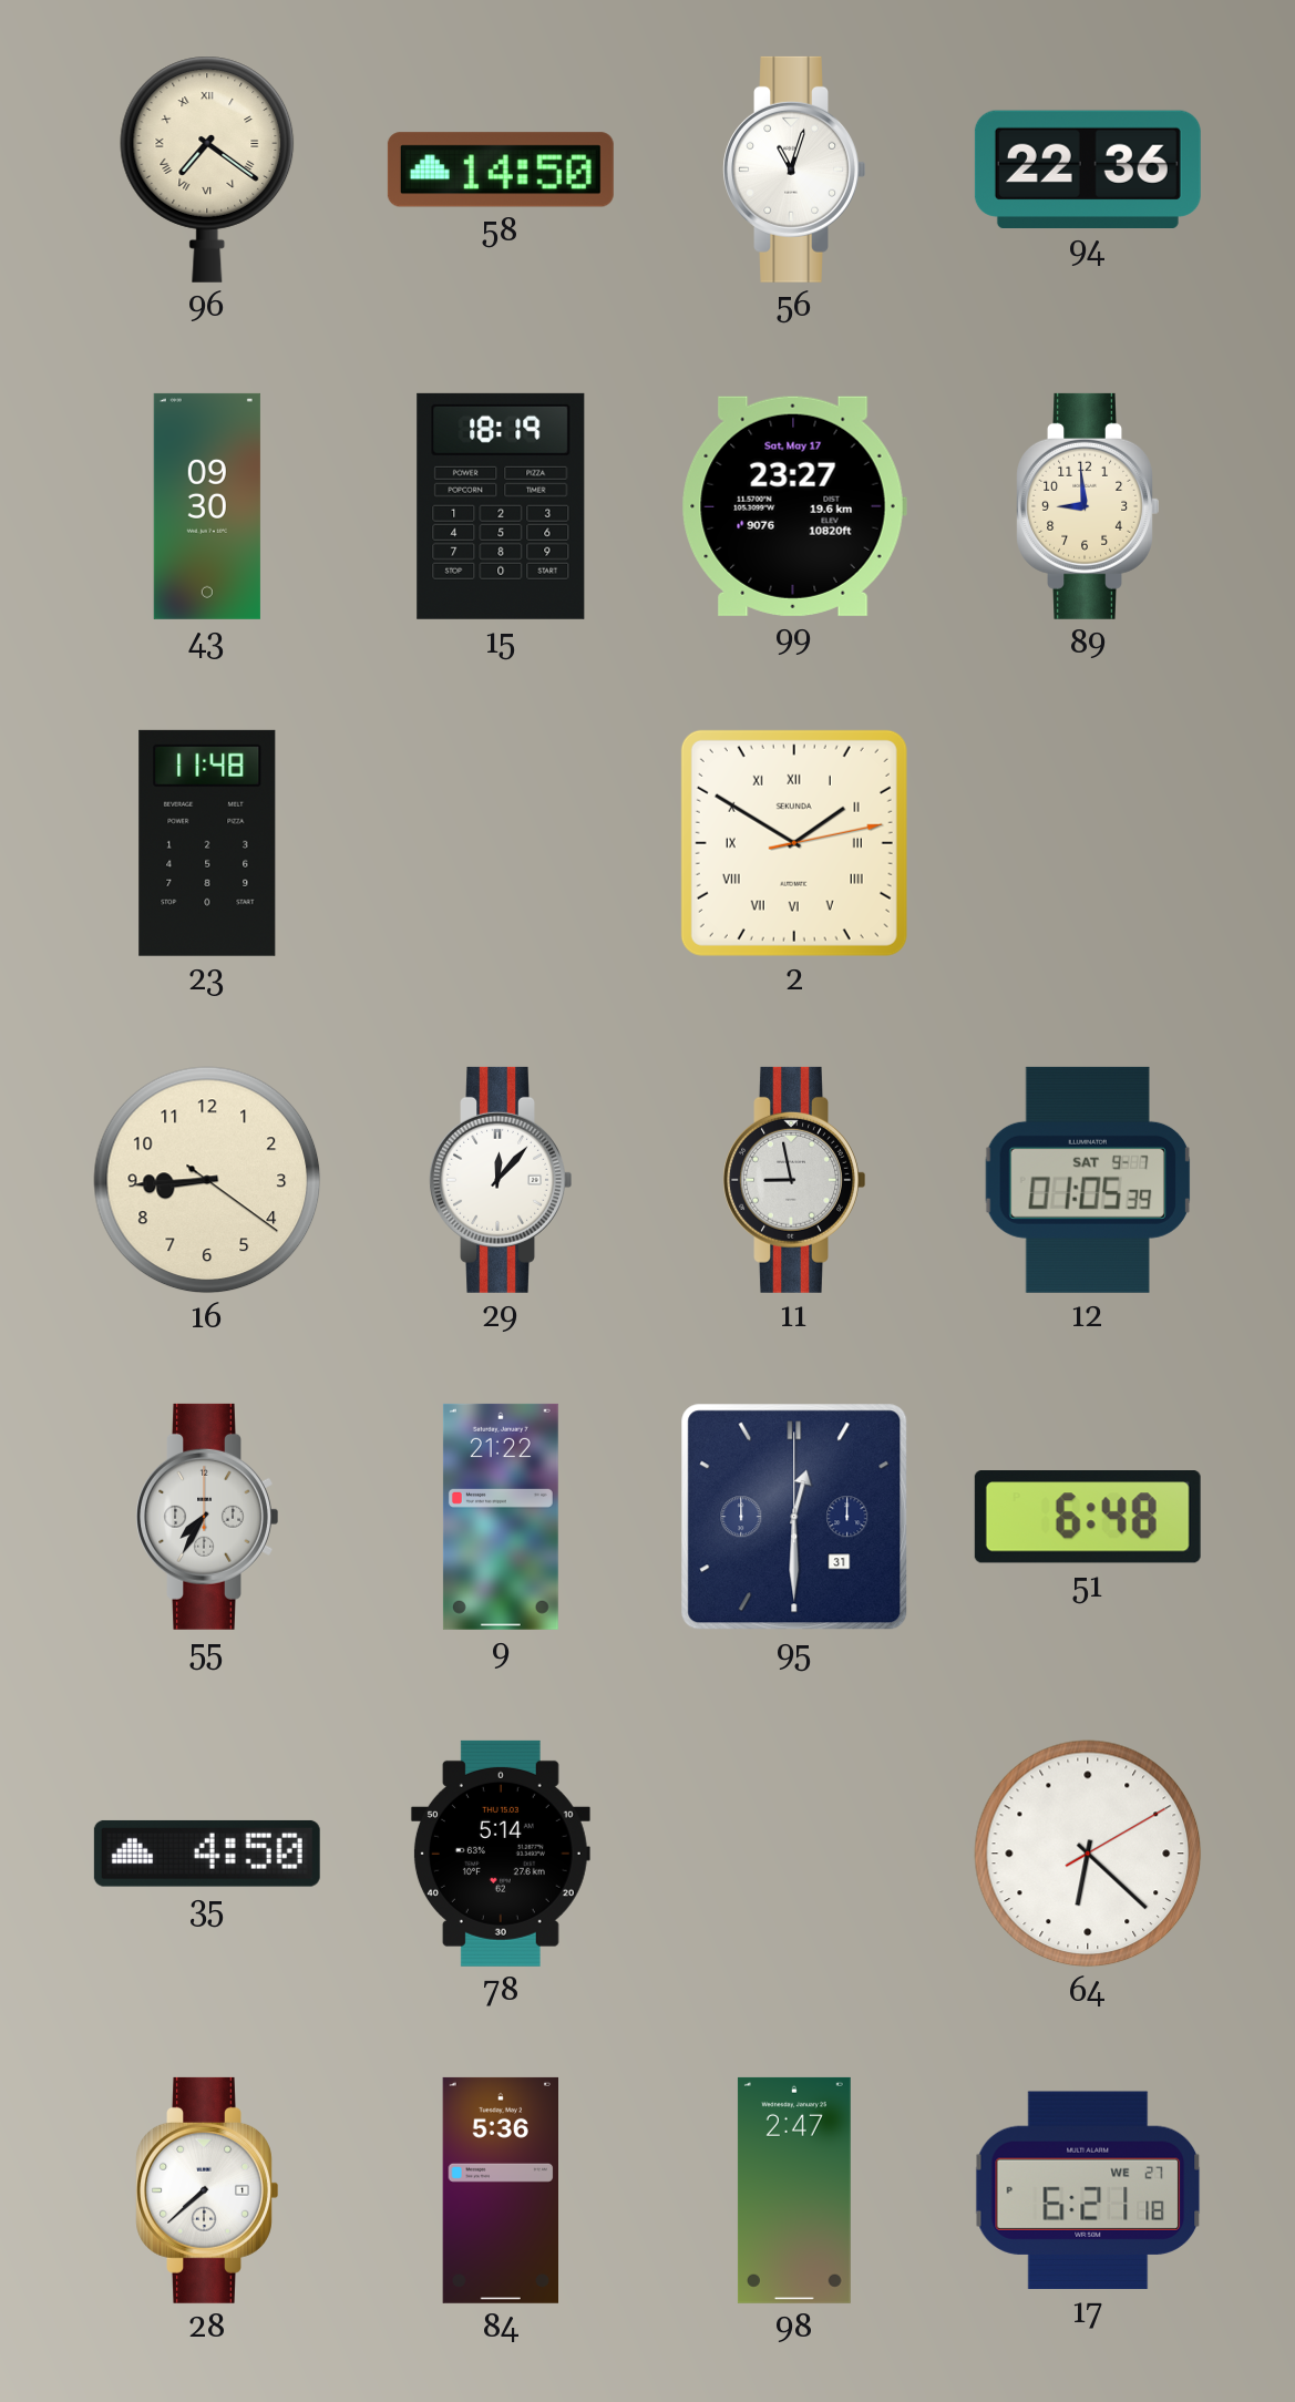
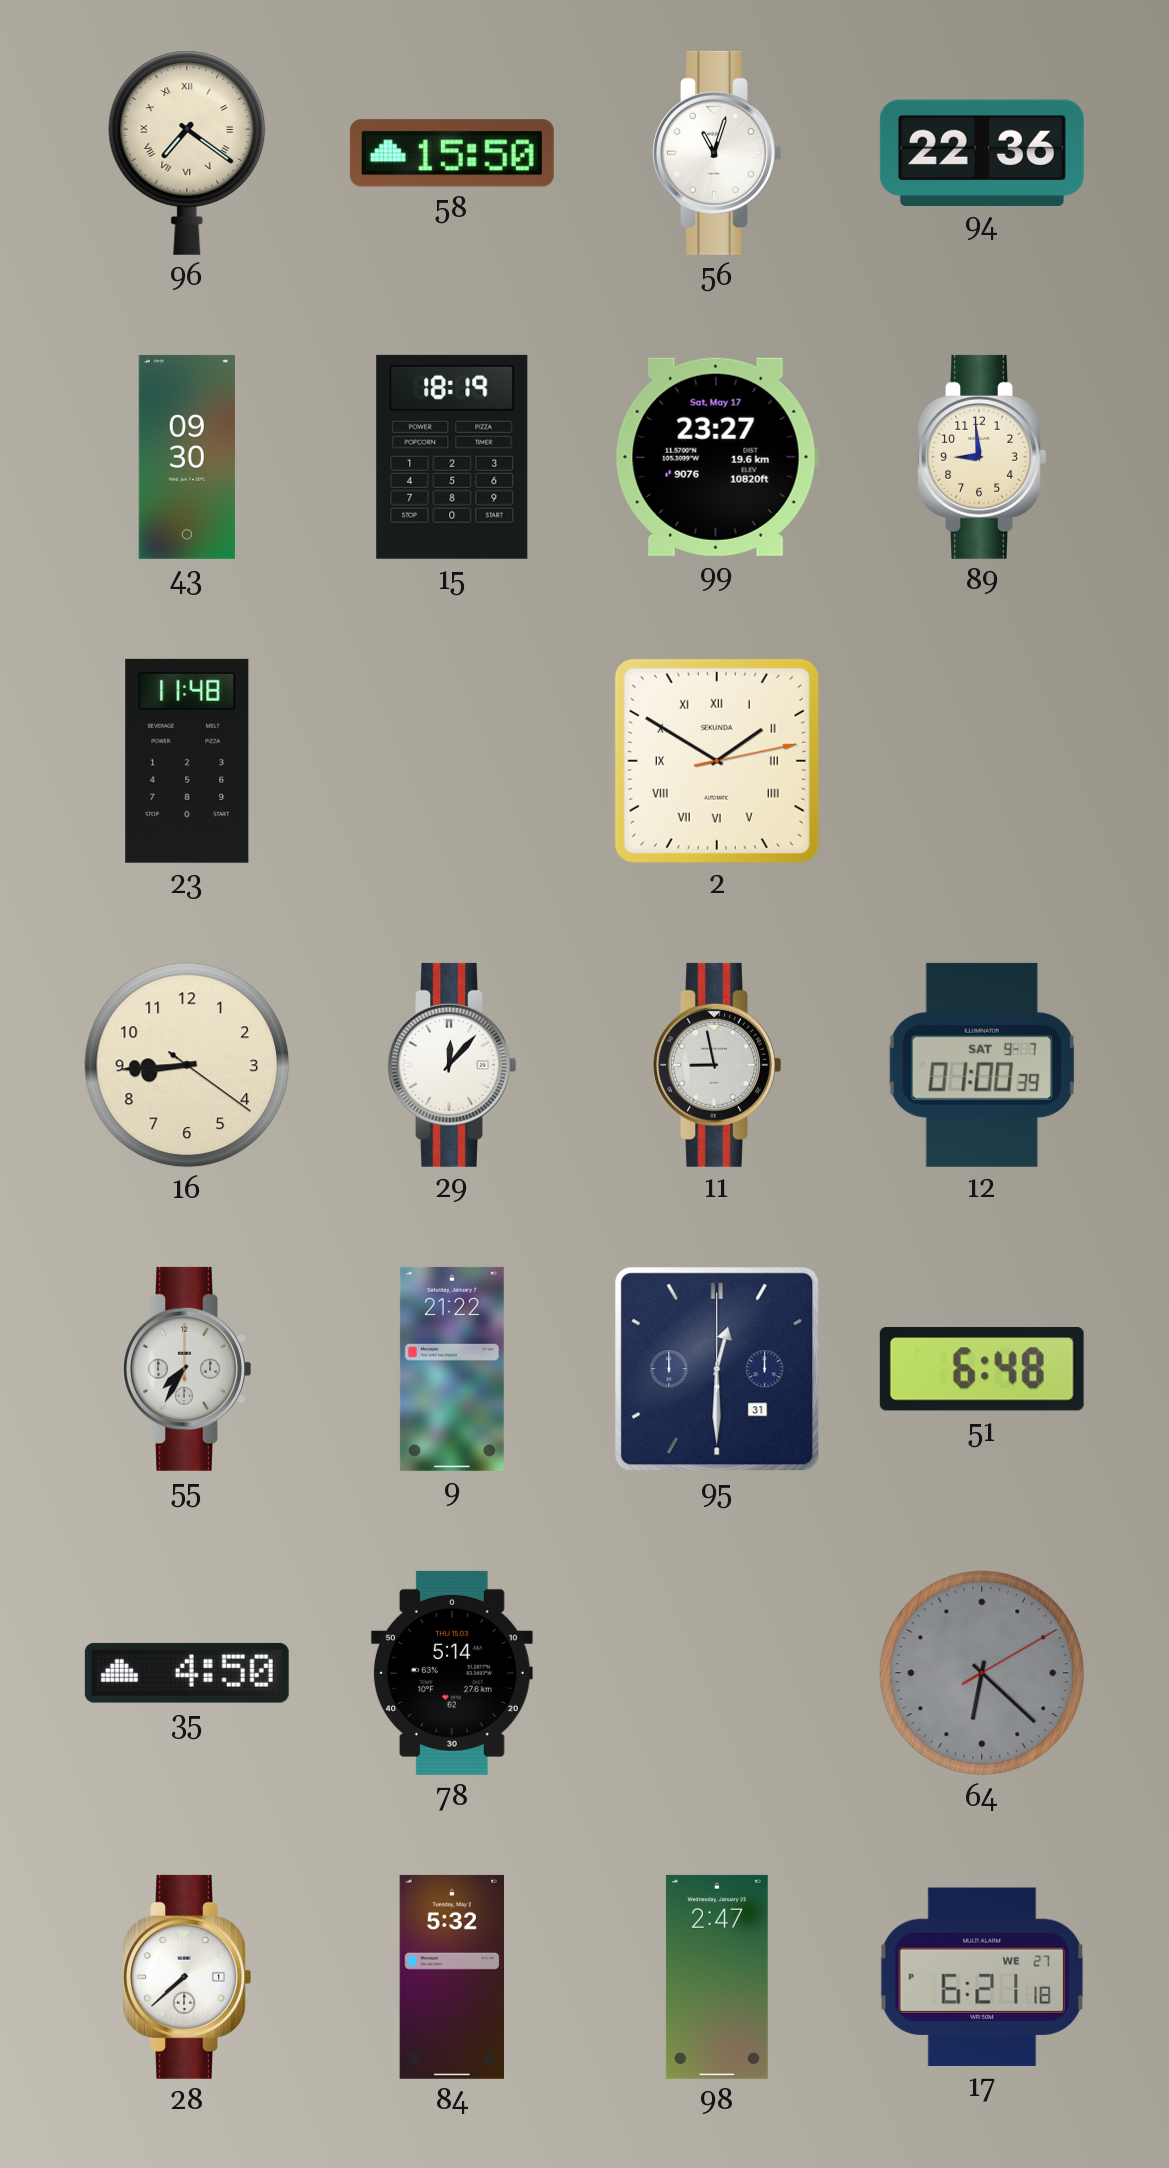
58: 14:50 -> 15:50
12: 01:05 -> 01:00
64 dial: white -> grey
84: 5:36 -> 5:32
